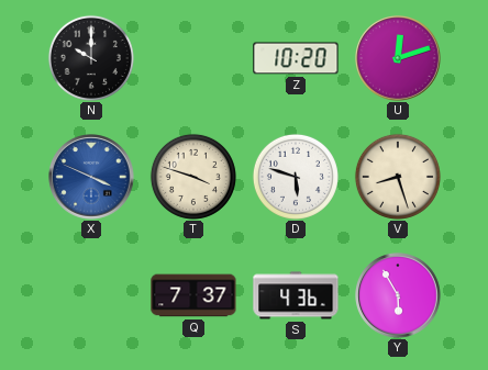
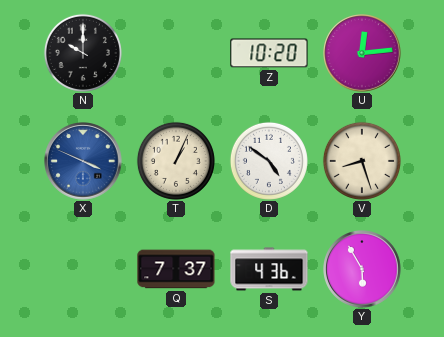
U: 12:12 -> 12:14
T: 3:48 -> 1:04
D: 5:48 -> 4:51
